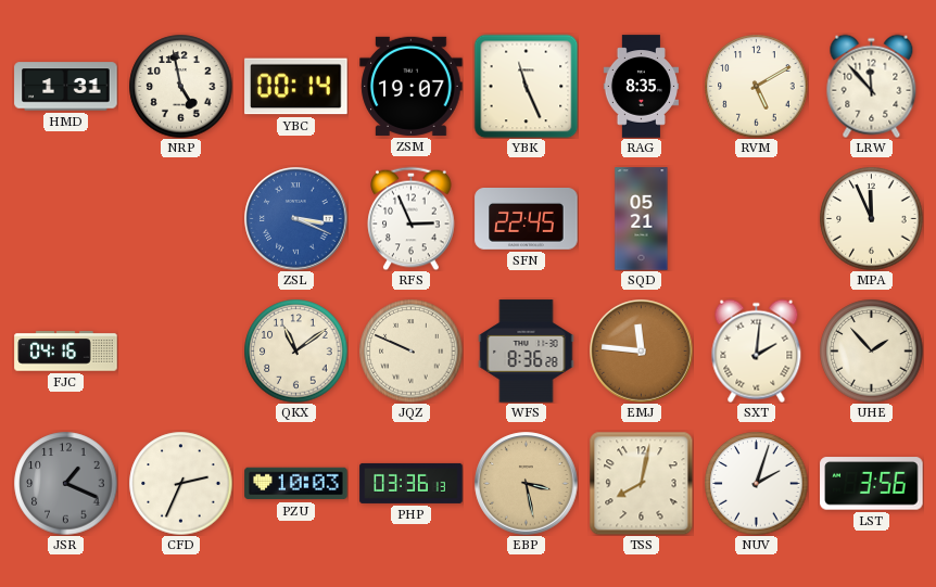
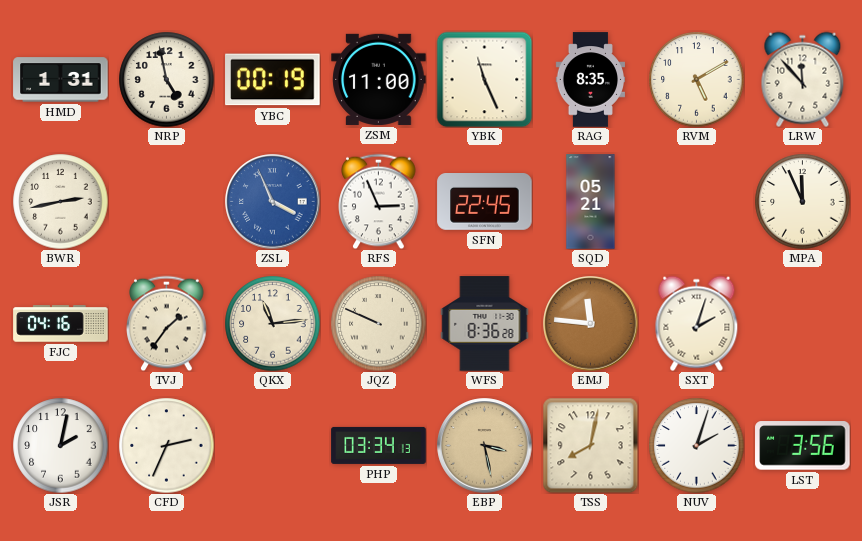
YBC: 00:14 -> 00:19
ZSM: 19:07 -> 11:00
BWR: none -> 2:43
ZSL: 3:19 -> 3:56
TVJ: none -> 1:36
QKX: 11:09 -> 11:14
SXT: 2:01 -> 2:03
UHE: 1:53 -> none
JSR: 1:19 -> 2:02
JSR dial: grey -> white
PZU: 10:03 -> none
PHP: 03:36 -> 03:34
